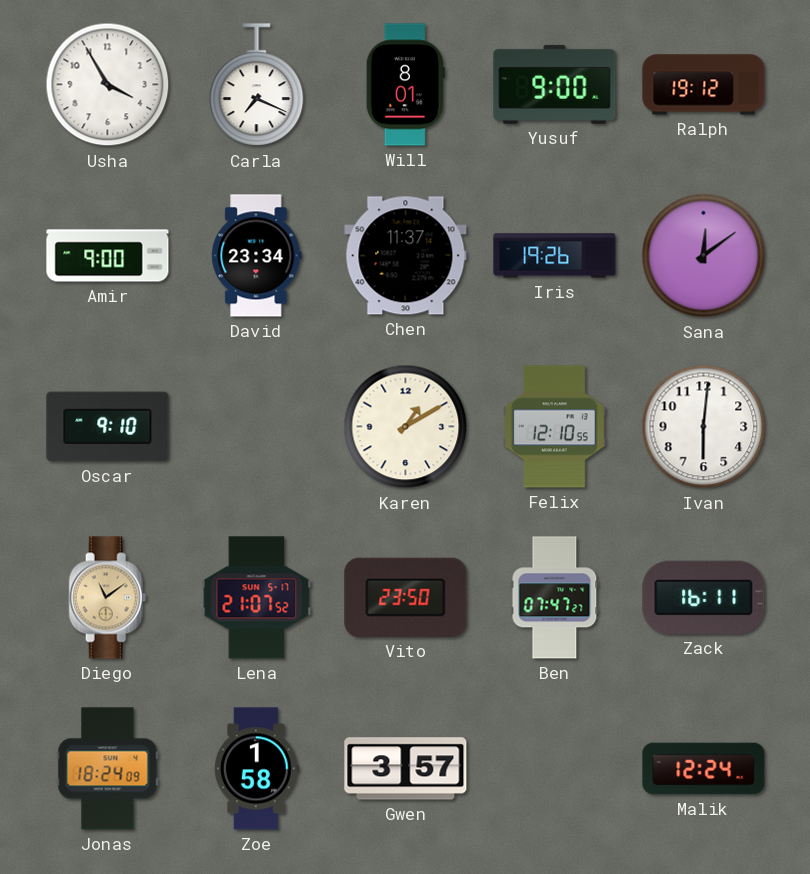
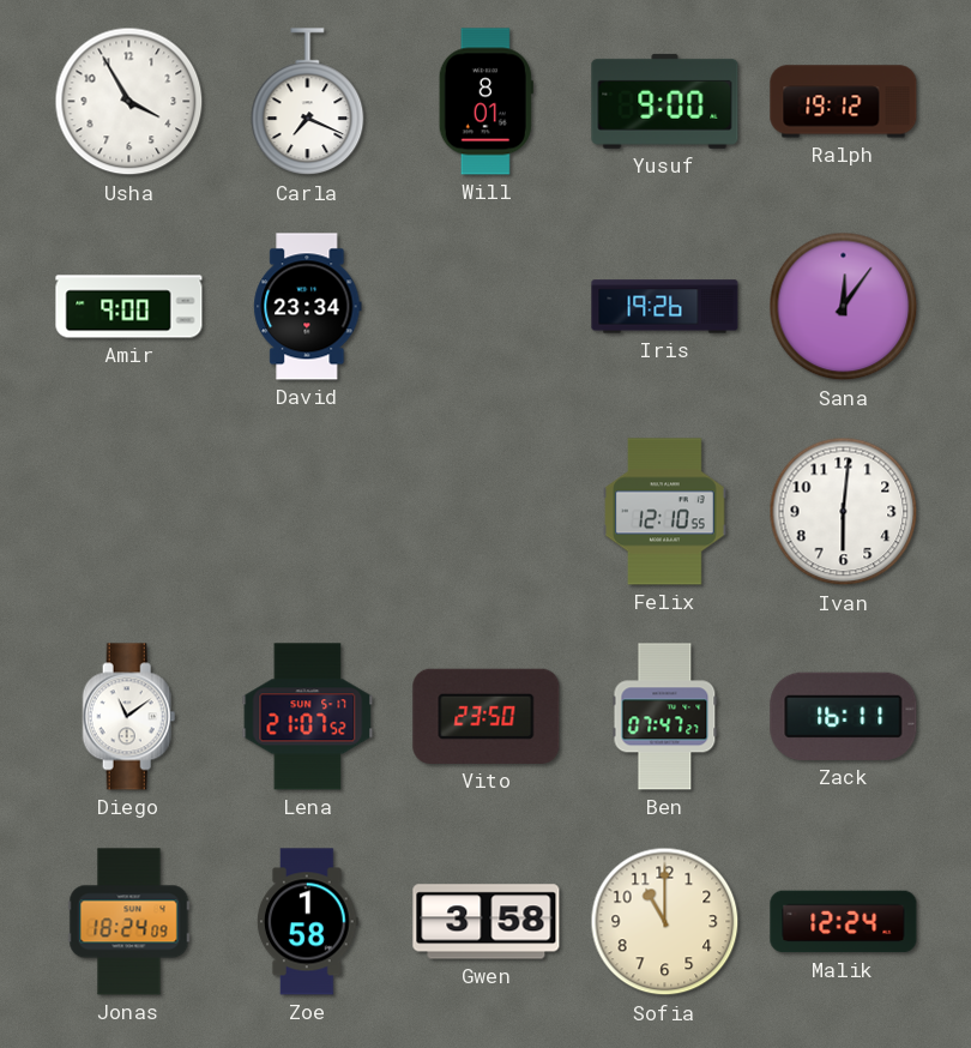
Chen: 11:37 -> none
Sana: 12:09 -> 12:06
Oscar: 9:10 -> none
Karen: 1:10 -> none
Diego dial: champagne -> white
Gwen: 3:57 -> 3:58
Sofia: none -> 11:00
